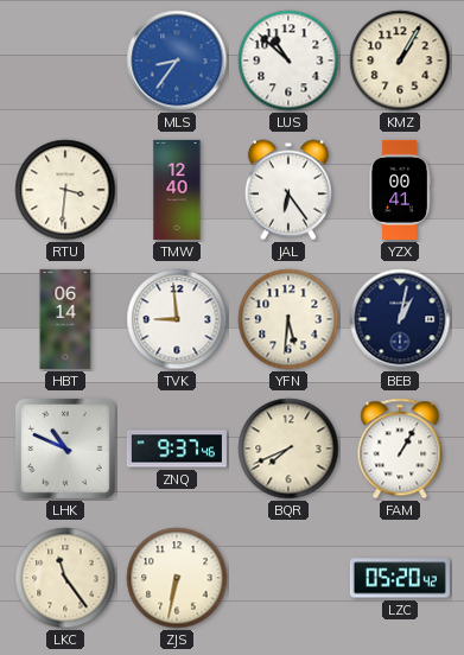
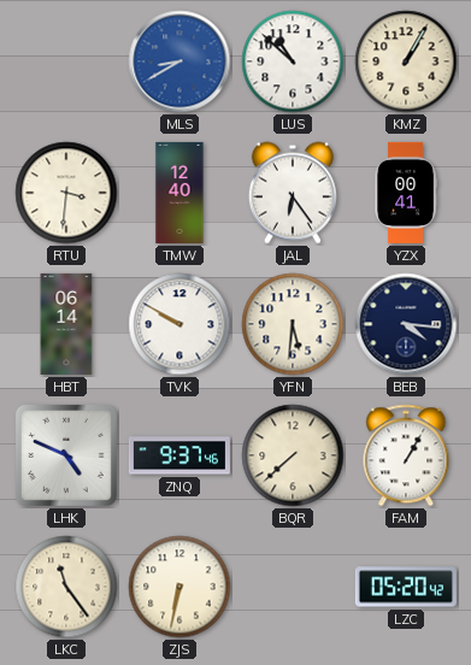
MLS: 8:36 -> 8:40
TVK: 8:59 -> 9:50
BEB: 1:02 -> 4:16
LHK: 10:49 -> 4:49
BQR: 7:41 -> 7:38
